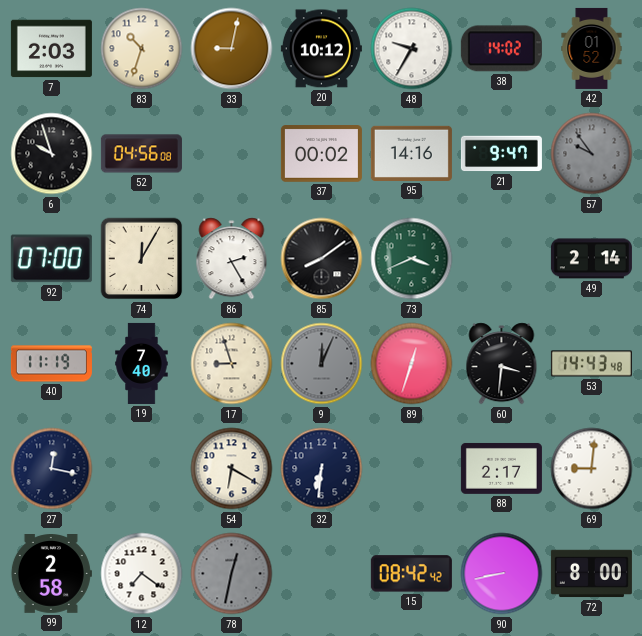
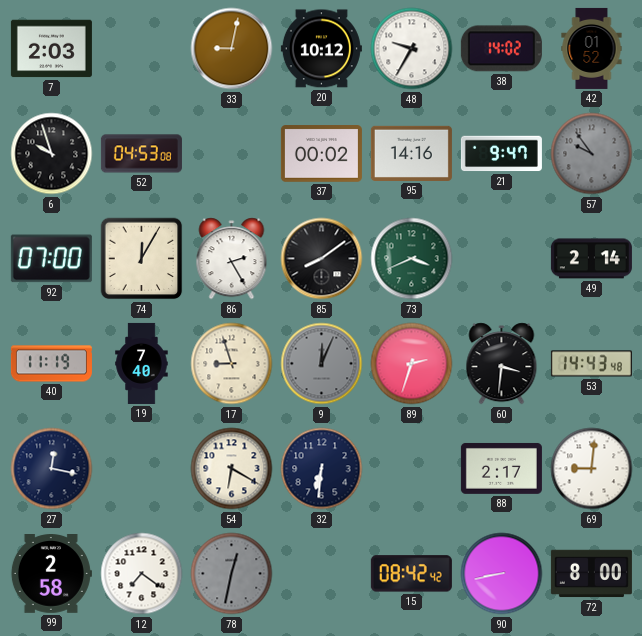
83: 10:33 -> none
52: 04:56 -> 04:53
89: 12:33 -> 2:33
